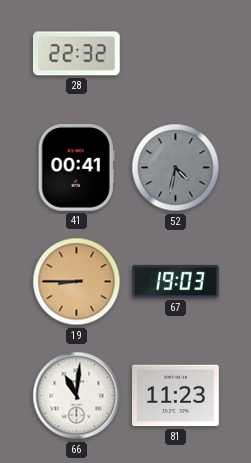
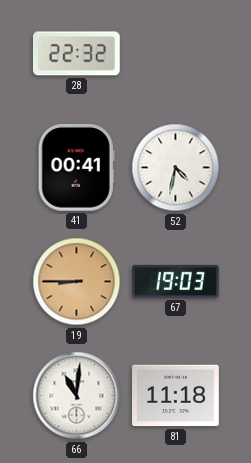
52 dial: grey -> white
81: 11:23 -> 11:18
